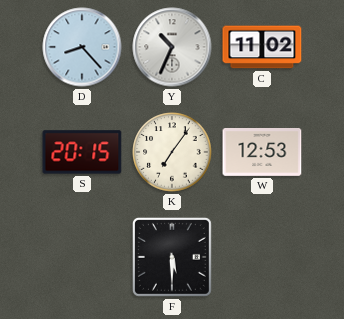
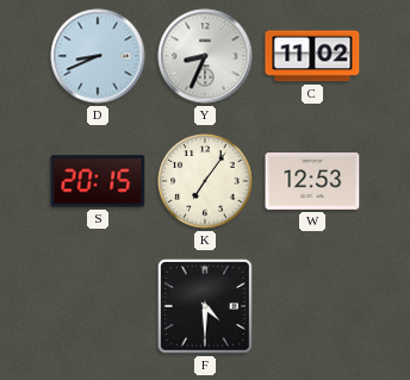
D: 8:23 -> 8:41
Y: 10:34 -> 8:34
F: 5:30 -> 4:30
